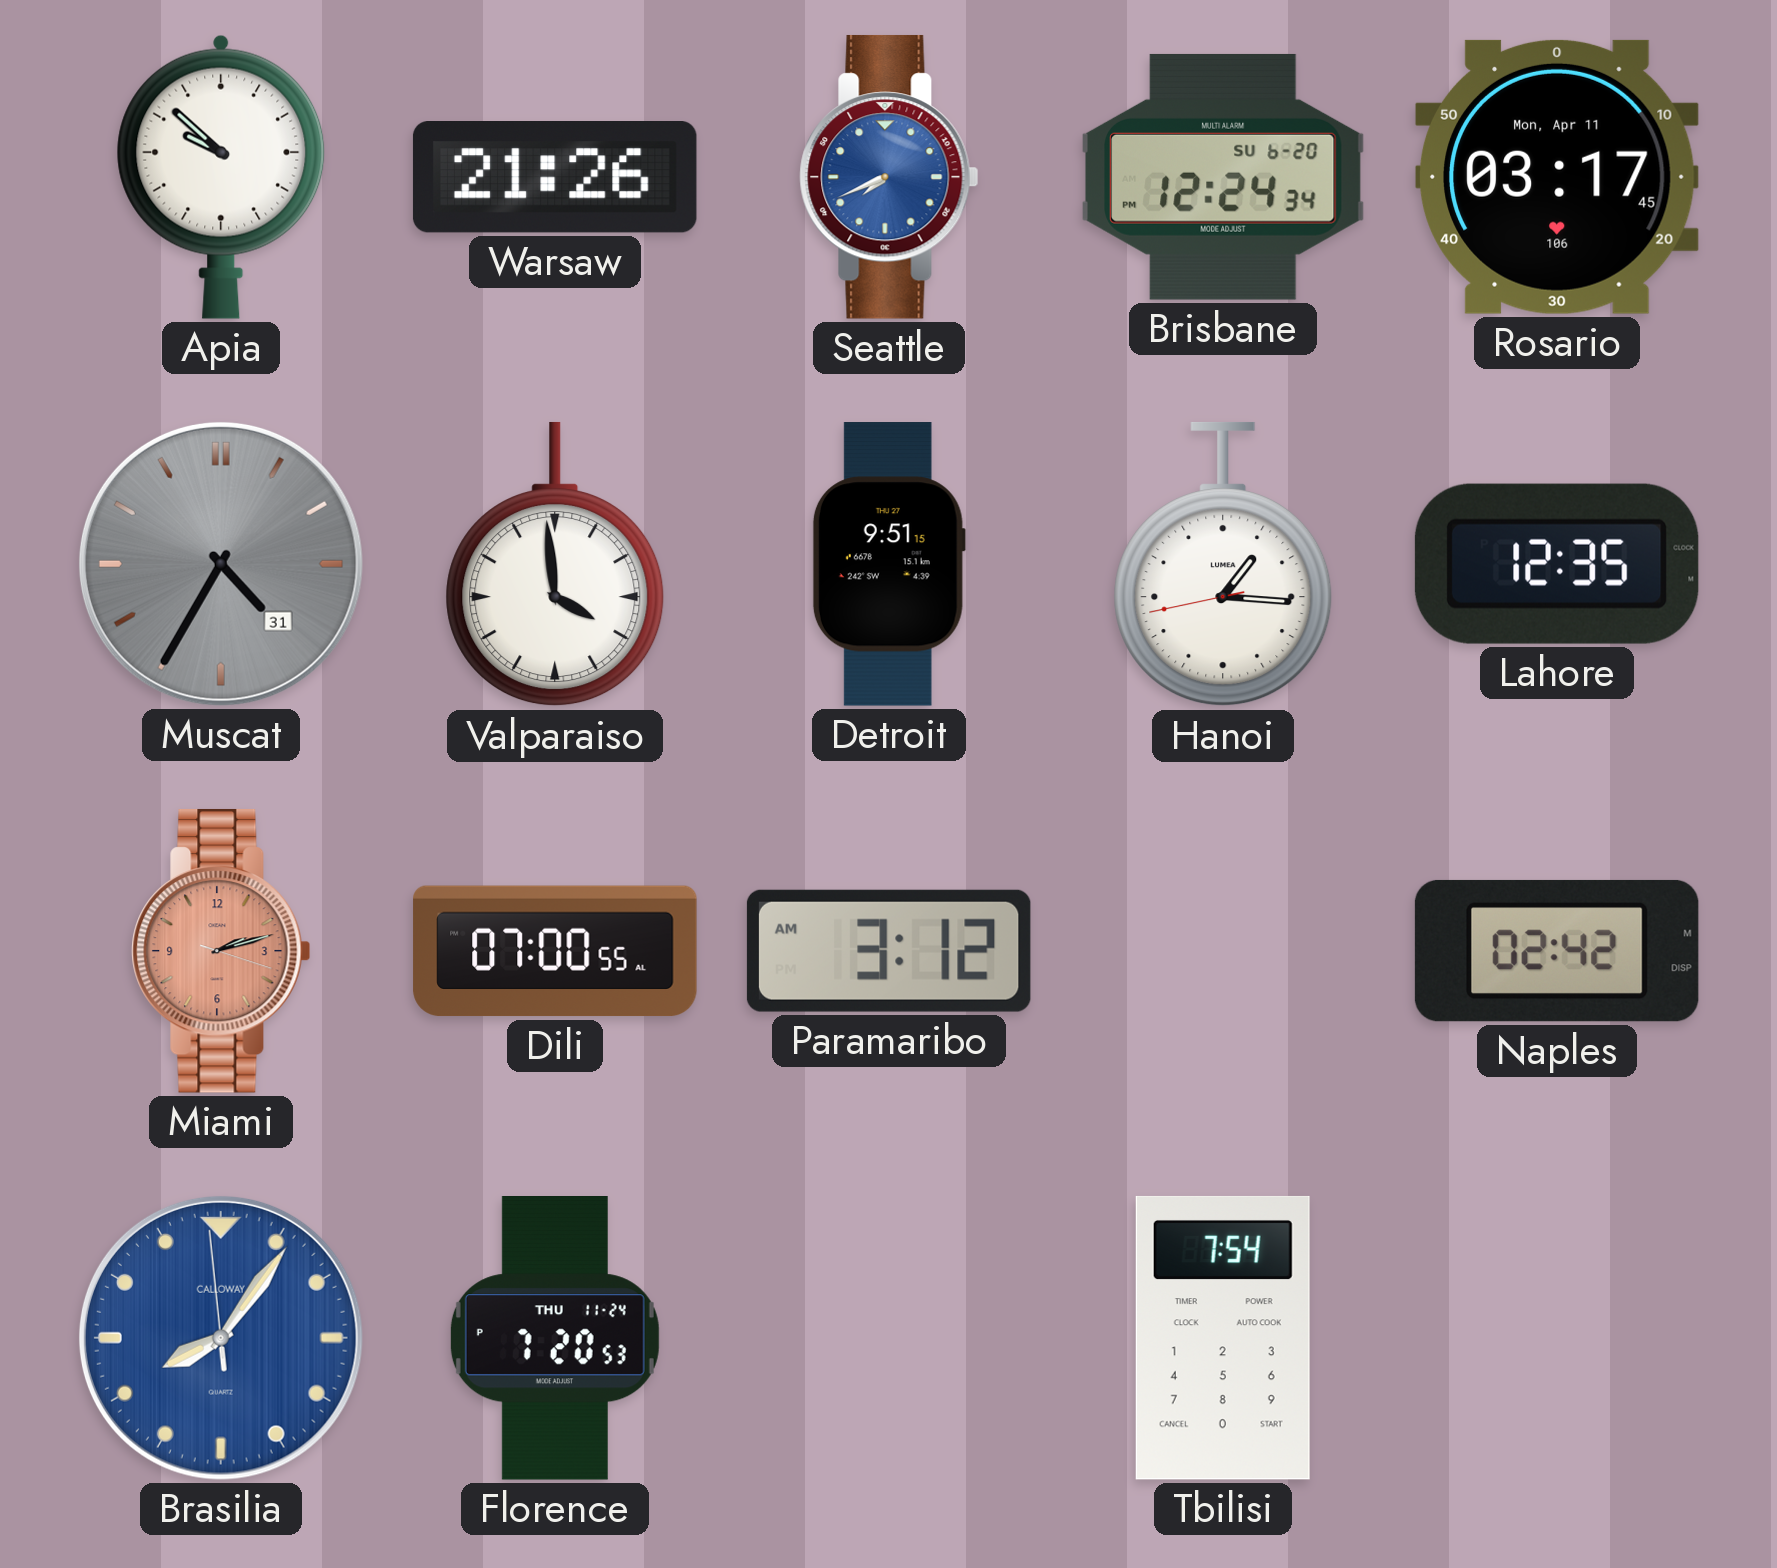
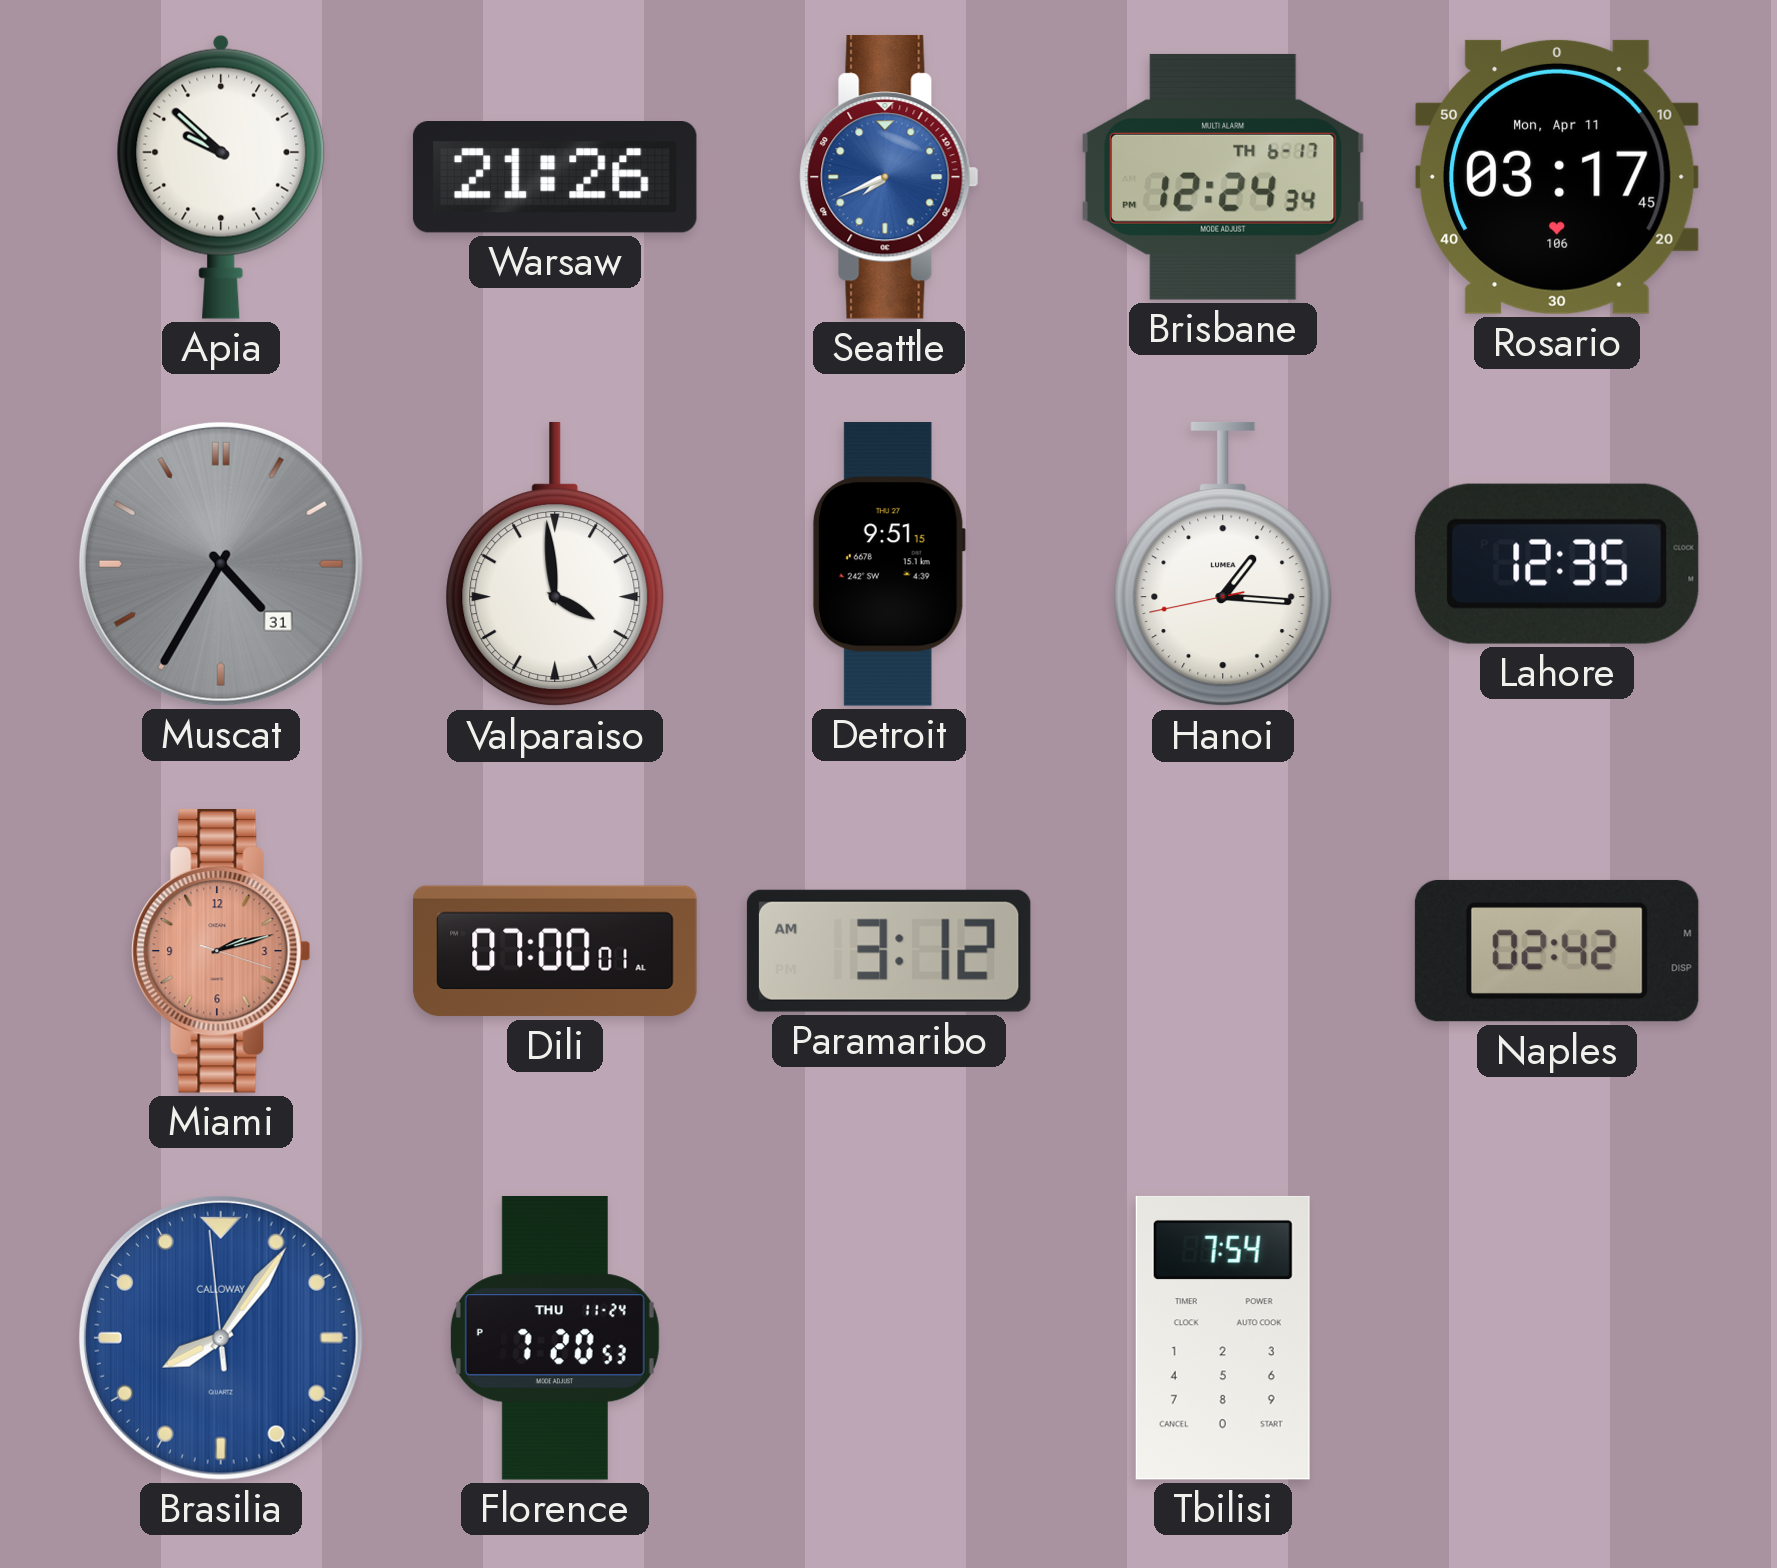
Brisbane date: SU 6-20 -> TH 6-17
Dili: 07:00:55 -> 07:00:01
